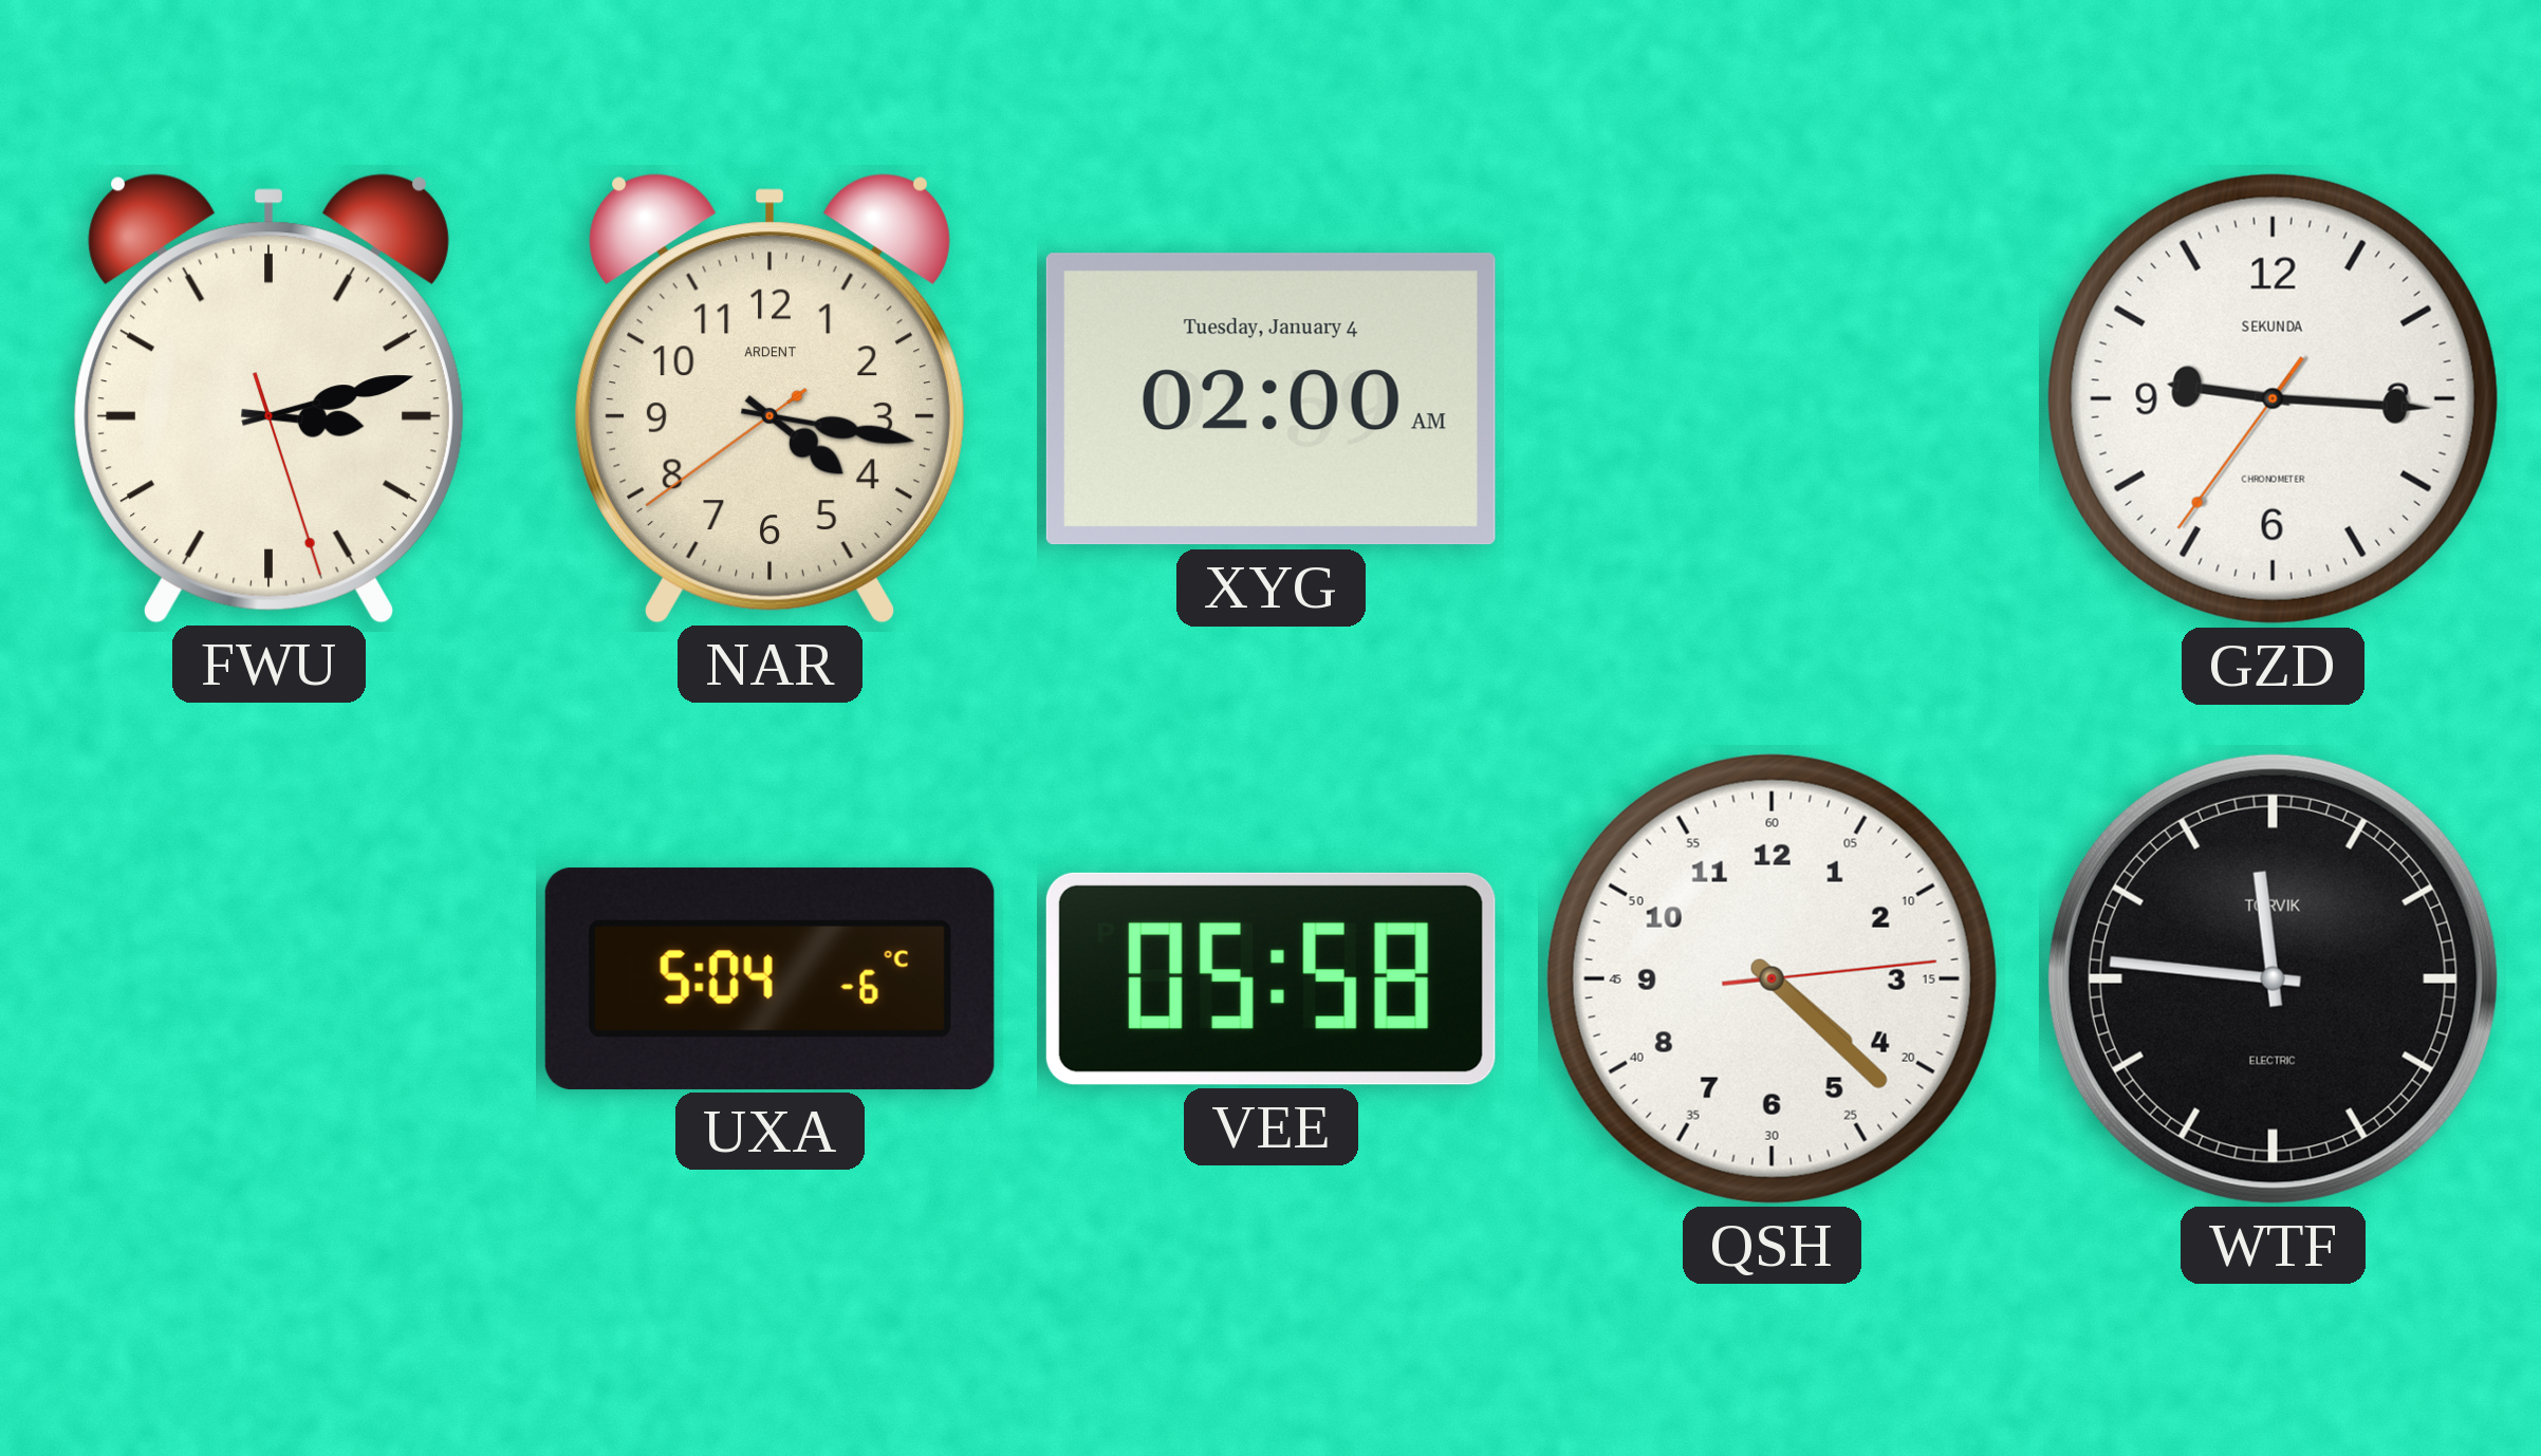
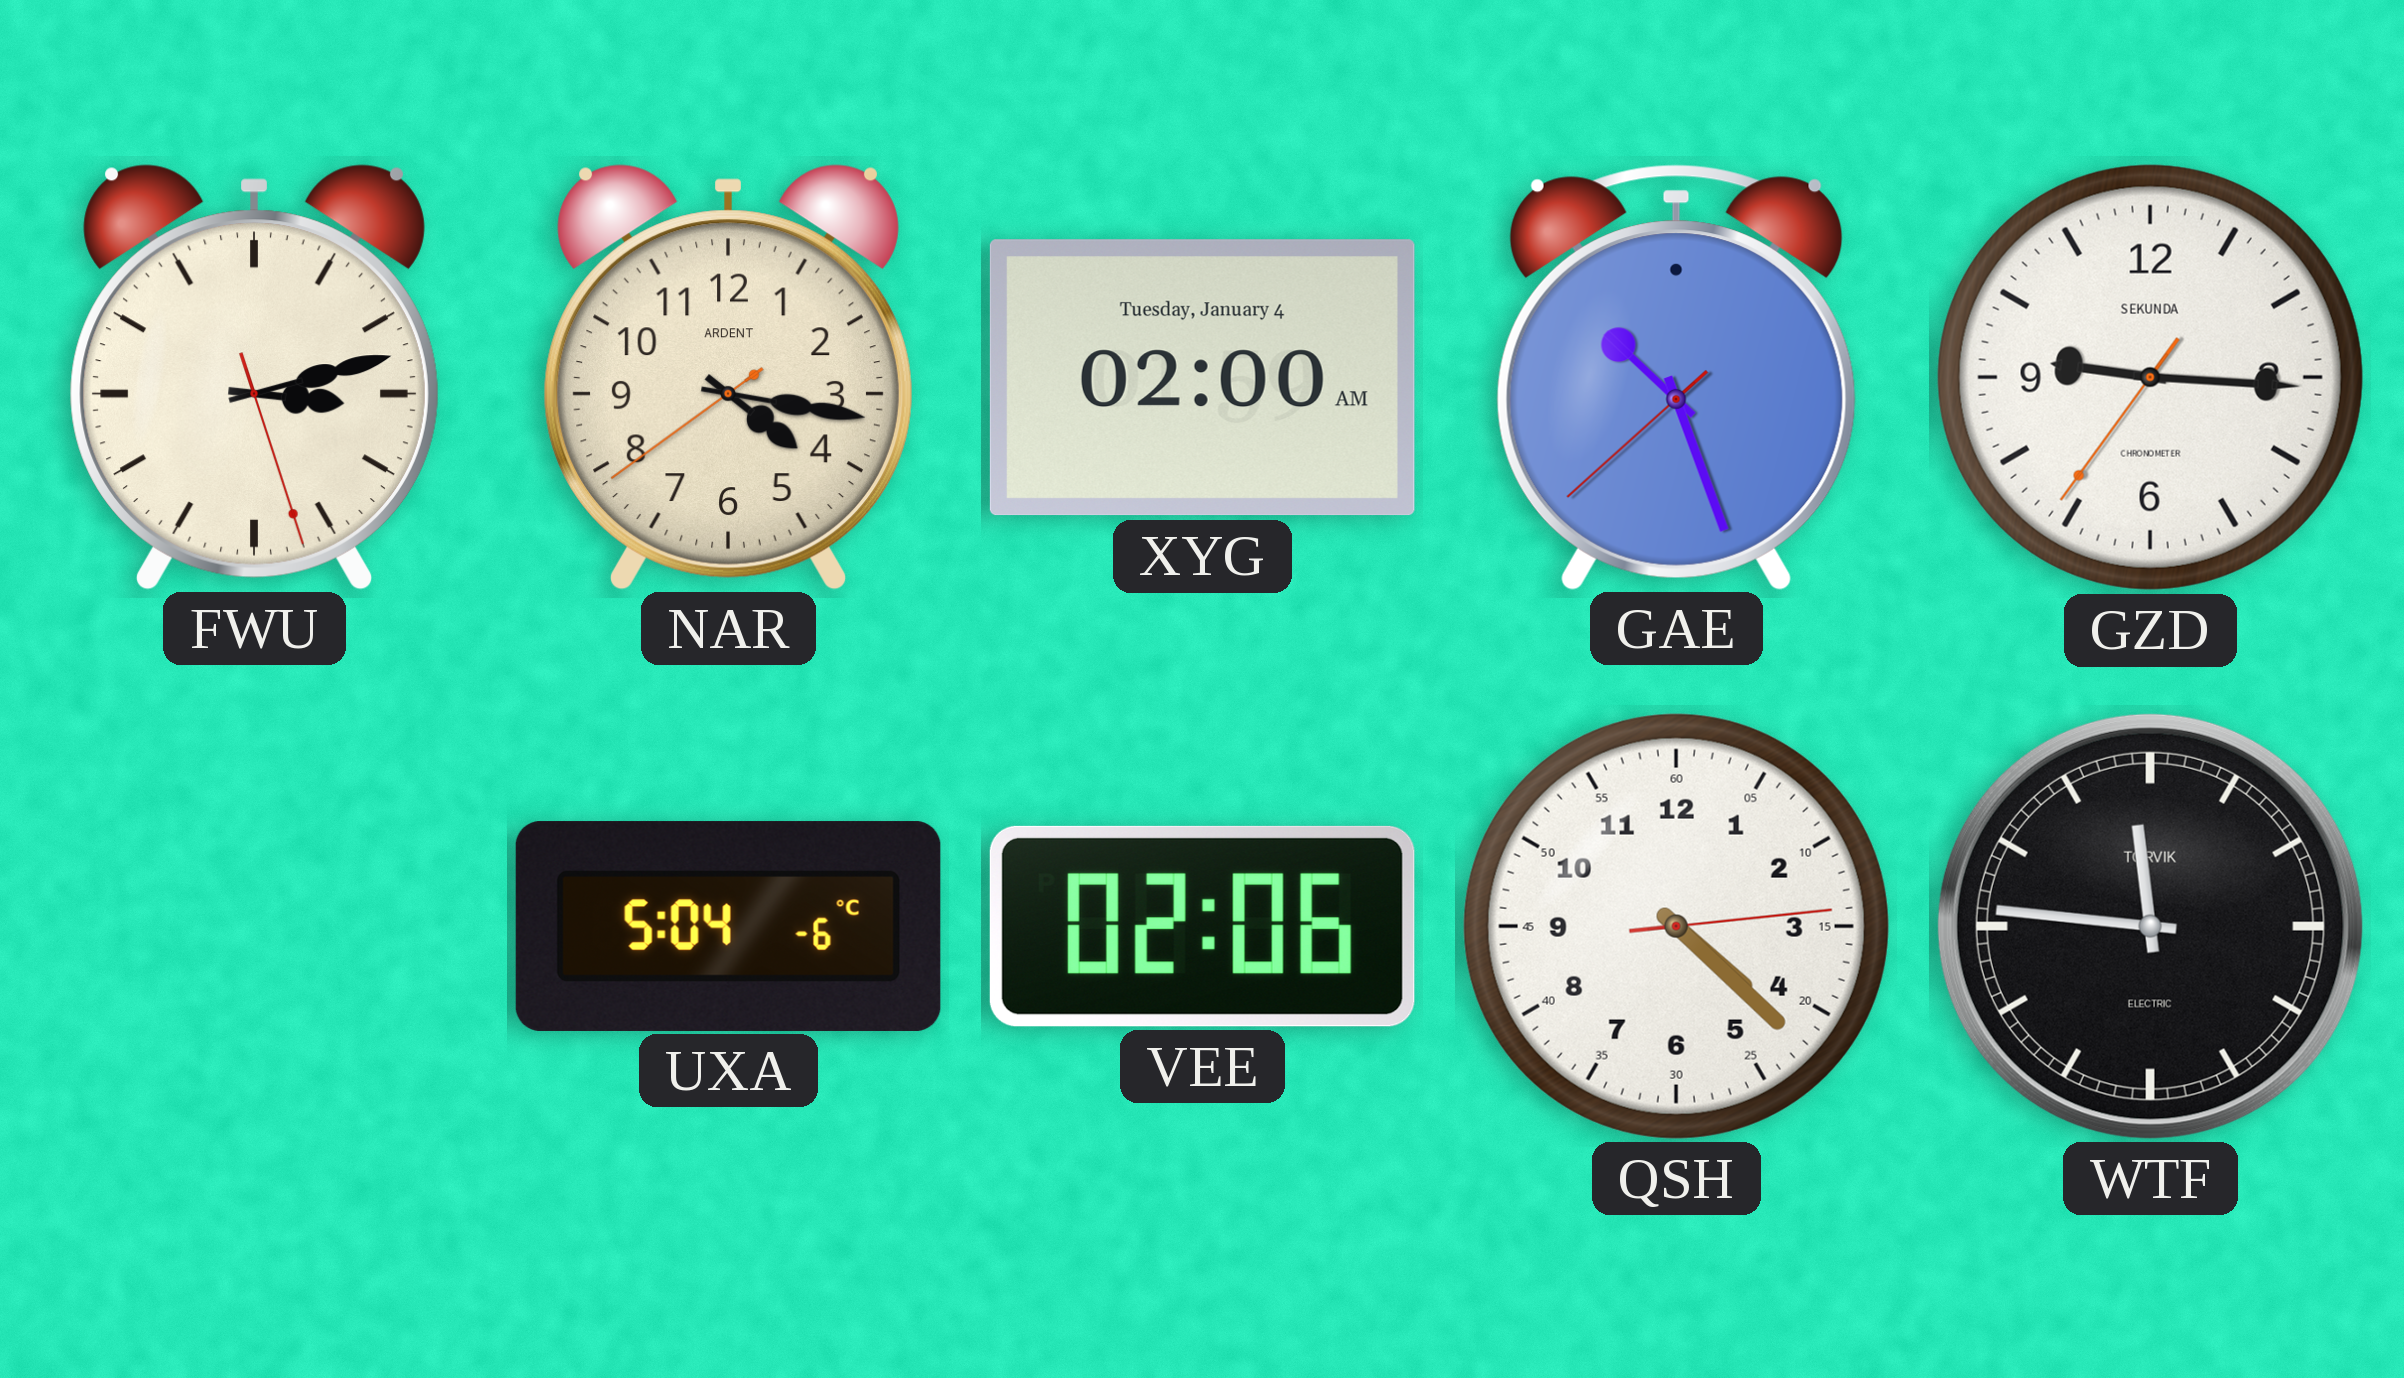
GAE: none -> 10:26
VEE: 05:58 -> 02:06
